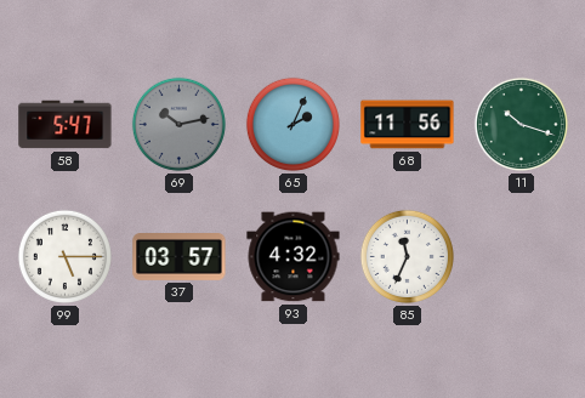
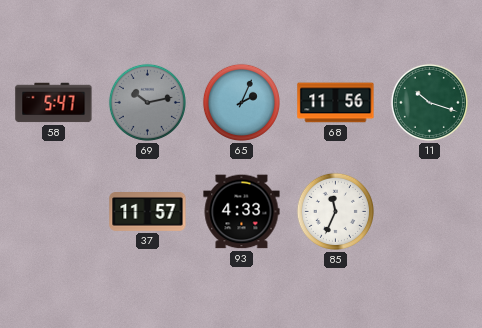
99: 5:15 -> none
37: 03:57 -> 11:57
93: 4:32 -> 4:33
